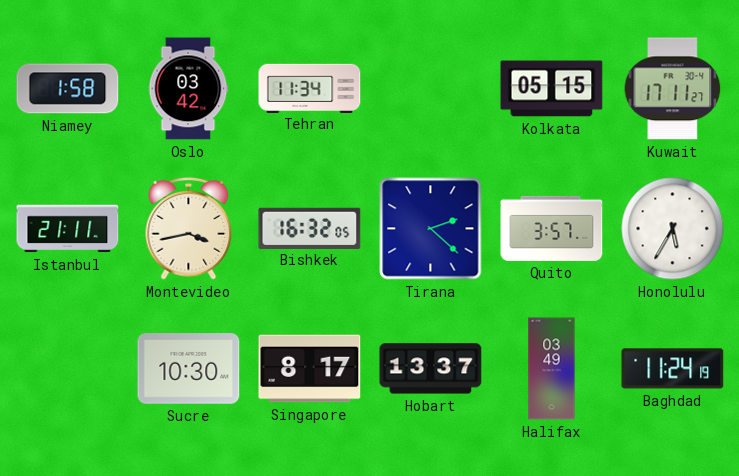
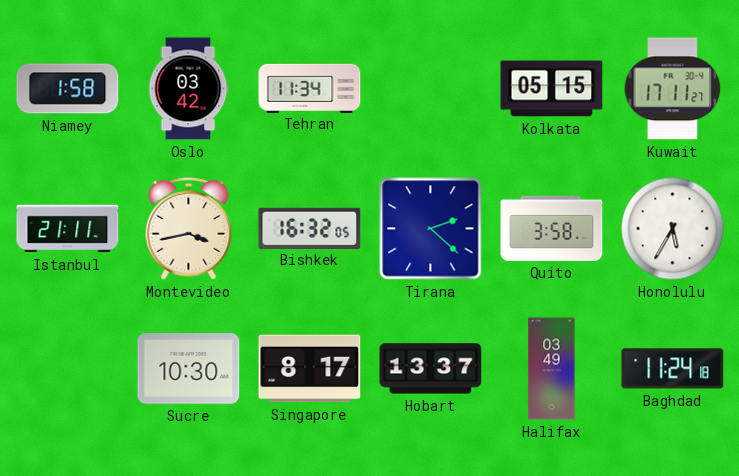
Quito: 3:57 -> 3:58
Baghdad: 11:24:19 -> 11:24:18
